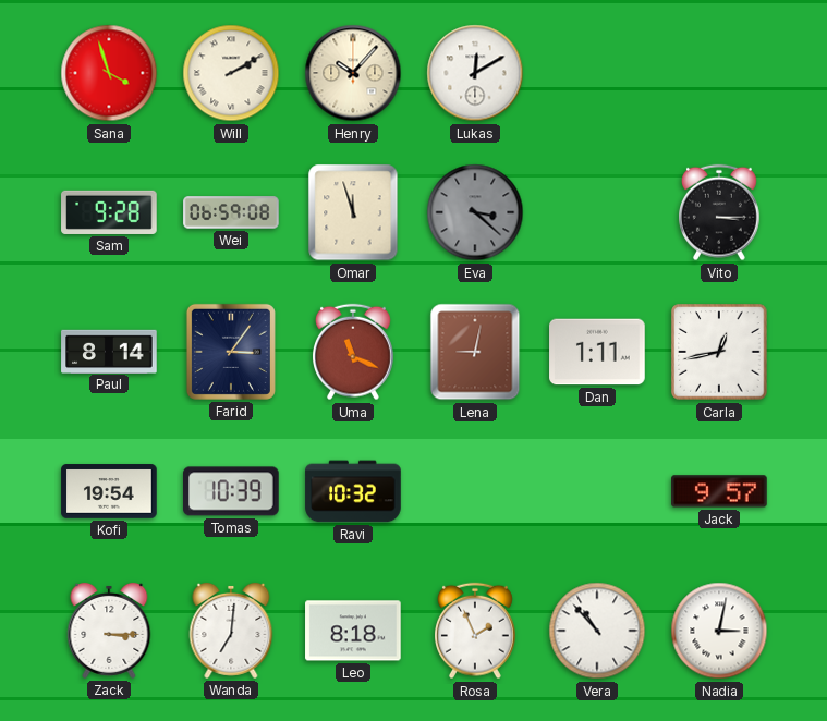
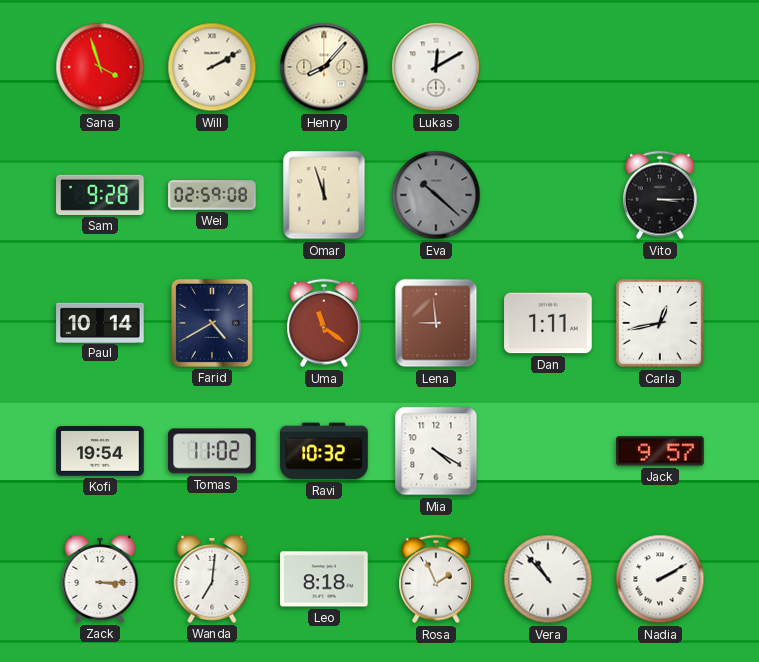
Henry: 10:07 -> 8:07
Wei: 06:59 -> 02:59
Eva: 3:22 -> 10:22
Paul: 8:14 -> 10:14
Farid: 3:06 -> 4:40
Uma: 11:19 -> 11:21
Lena: 9:02 -> 8:59
Tomas: 10:39 -> 11:02
Mia: none -> 4:20
Nadia: 3:02 -> 2:10
